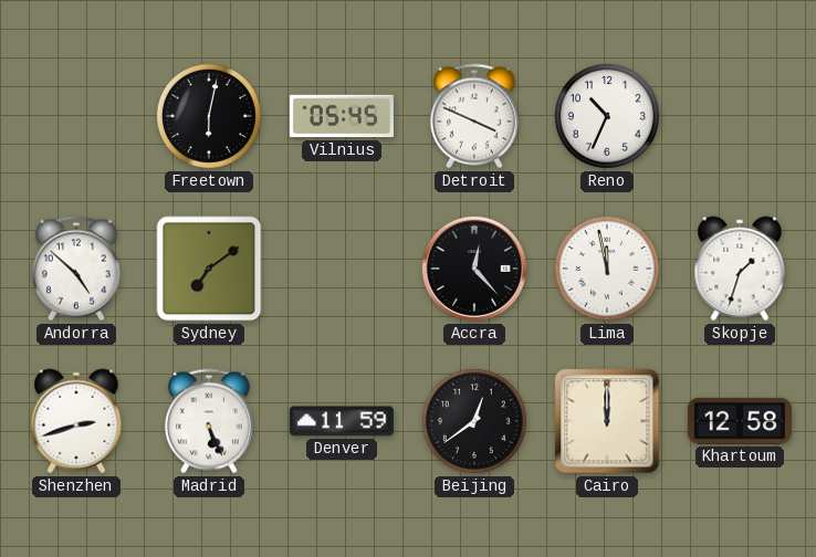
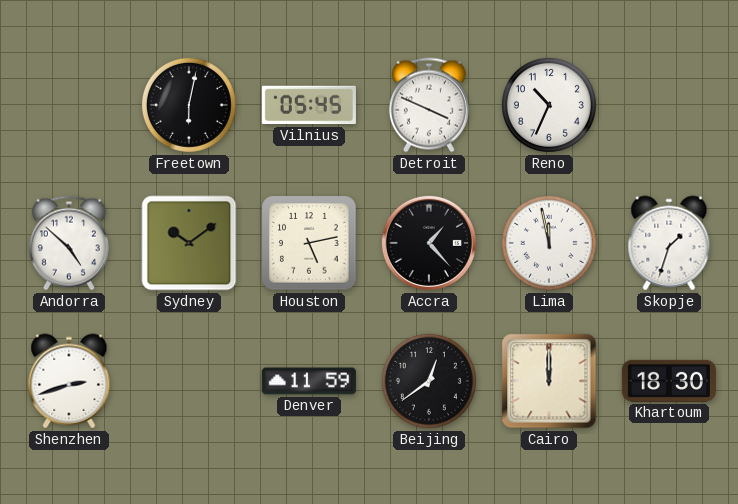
Sydney: 7:09 -> 10:09
Houston: none -> 5:13
Accra: 12:23 -> 1:23
Madrid: 5:26 -> none
Khartoum: 12:58 -> 18:30
